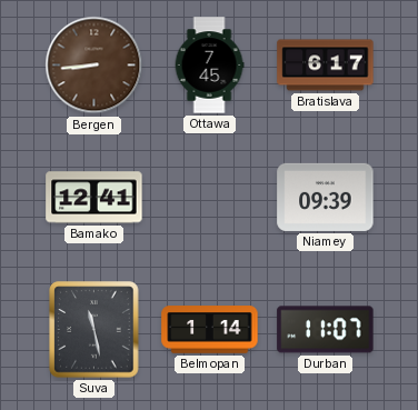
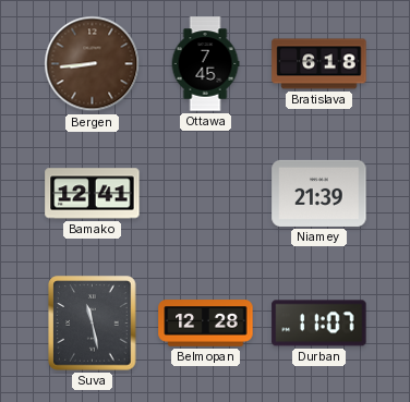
Bratislava: 6:17 -> 6:18
Niamey: 09:39 -> 21:39
Belmopan: 1:14 -> 12:28
